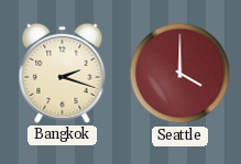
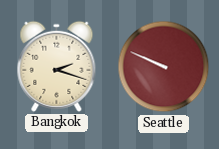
Seattle: 4:00 -> 9:49
